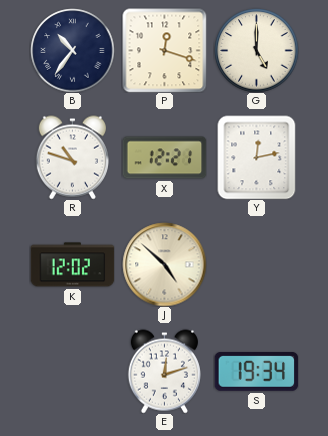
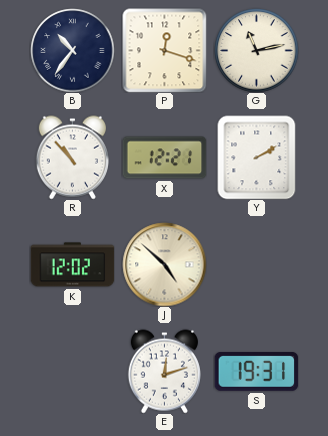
G: 5:00 -> 11:13
R: 10:48 -> 10:53
Y: 12:13 -> 2:10
S: 19:34 -> 19:31
